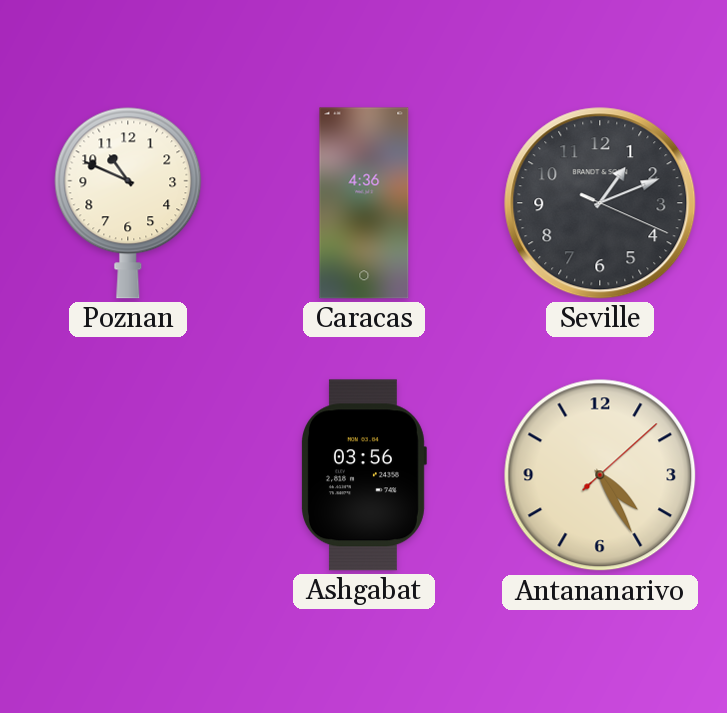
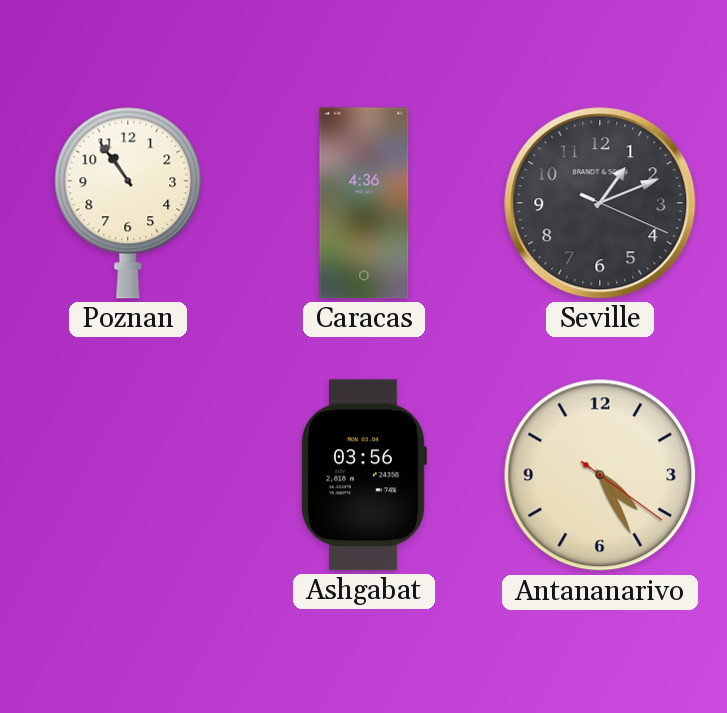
Poznan: 10:49 -> 10:54
Antananarivo: 4:25:08 -> 4:25:21
